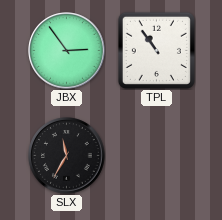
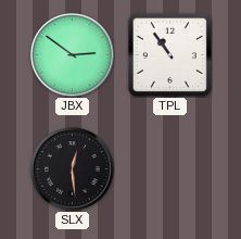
JBX: 2:54 -> 2:51
SLX: 11:35 -> 12:29
